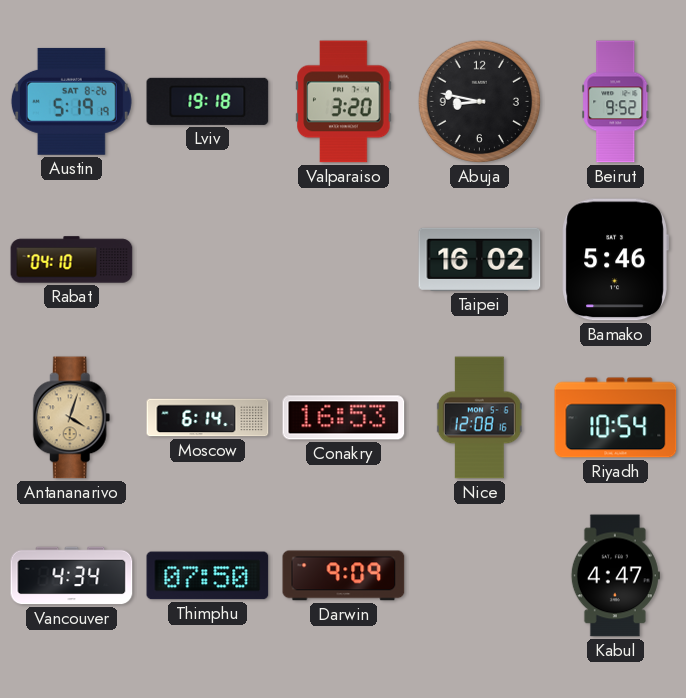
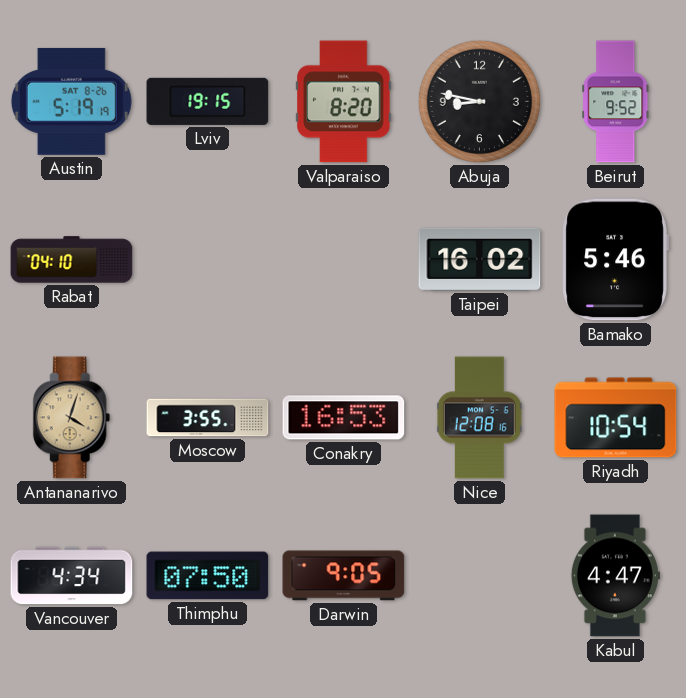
Lviv: 19:18 -> 19:15
Valparaiso: 3:20 -> 8:20
Moscow: 6:14 -> 3:55
Darwin: 9:09 -> 9:05
